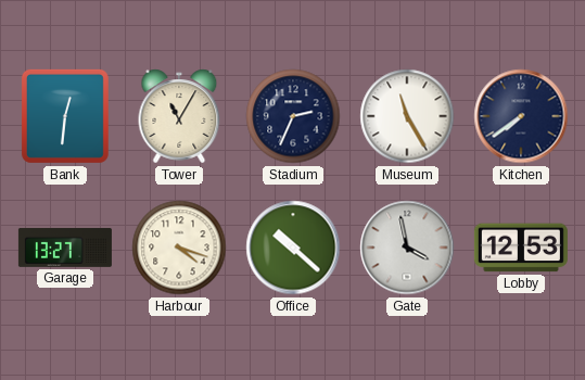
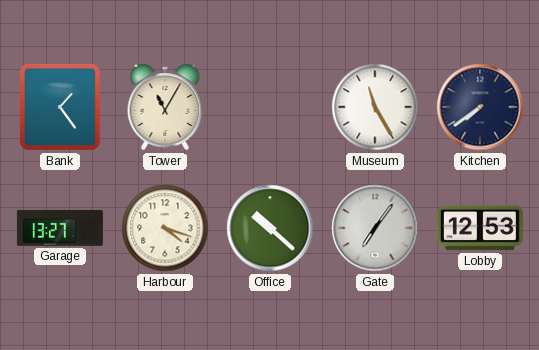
Bank: 12:31 -> 1:24
Stadium: 2:34 -> none
Gate: 3:58 -> 7:06
